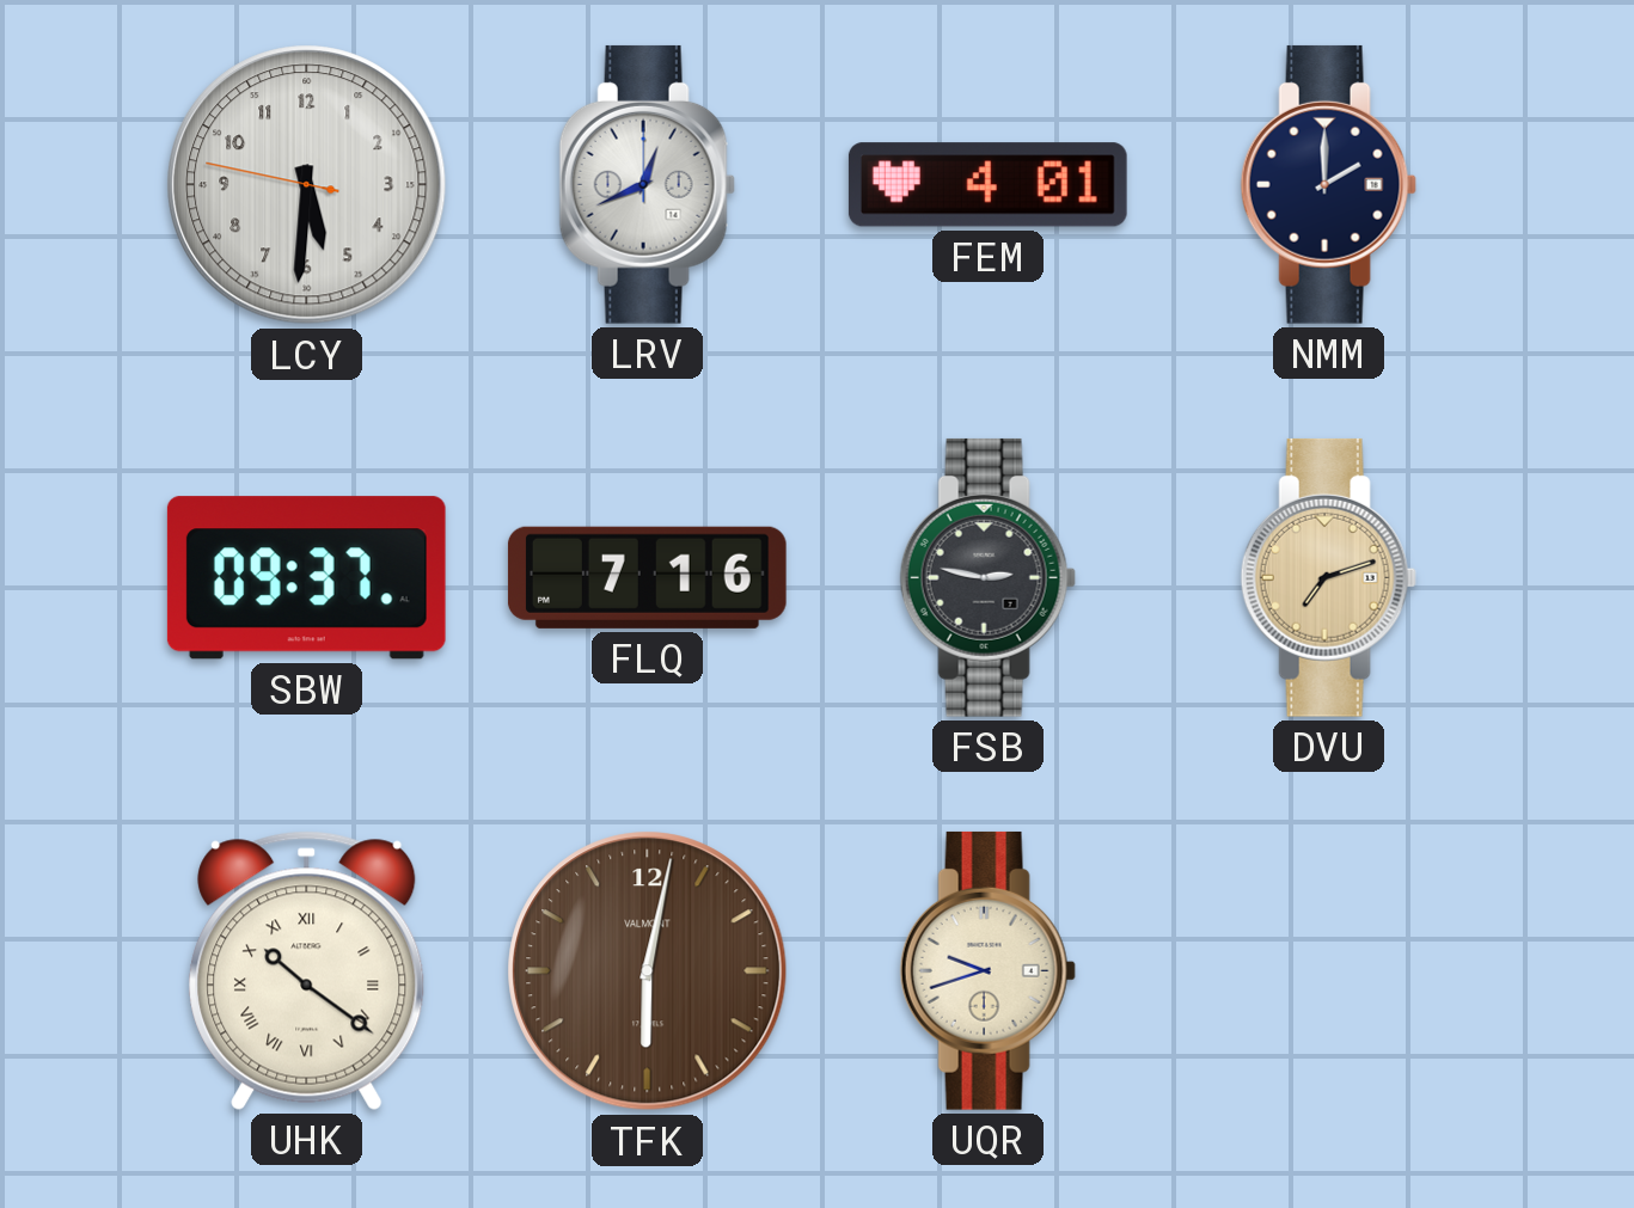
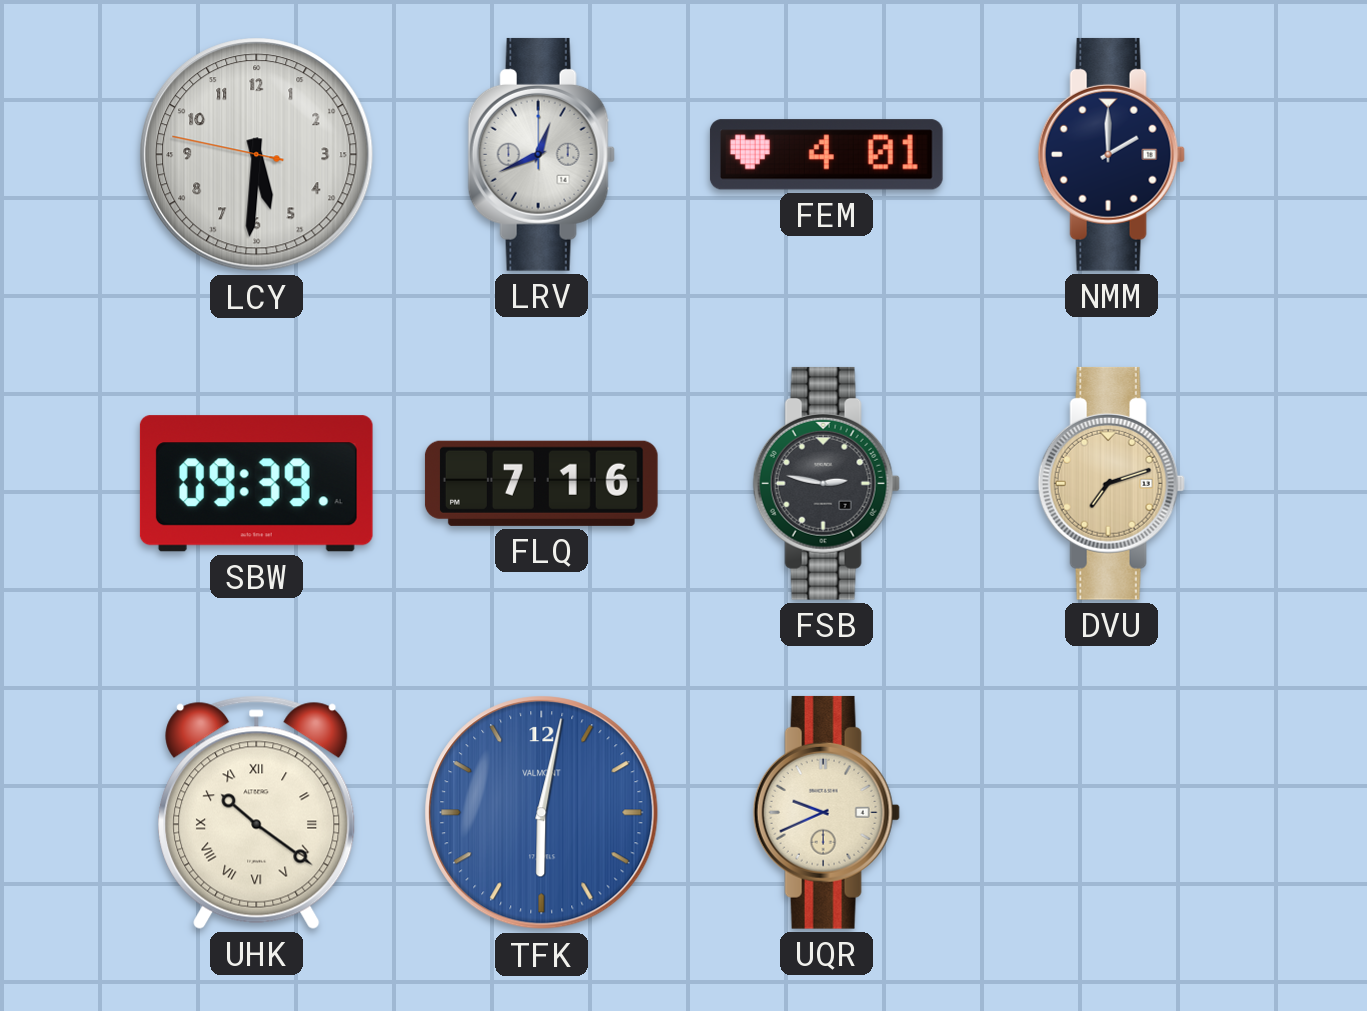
SBW: 09:37 -> 09:39
TFK dial: brown -> blue
UQR: 9:42 -> 9:41
